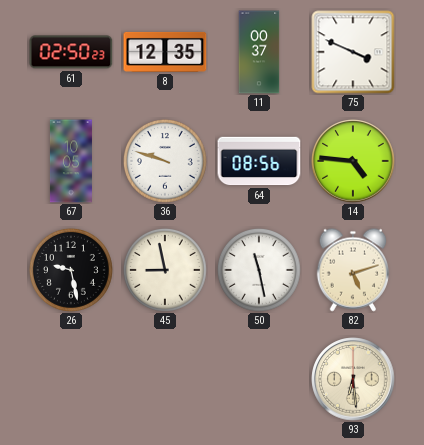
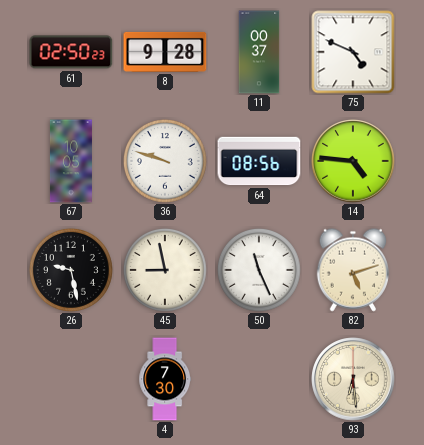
8: 12:35 -> 9:28
75: 3:49 -> 4:49
50: 11:28 -> 11:26
4: none -> 7:30
